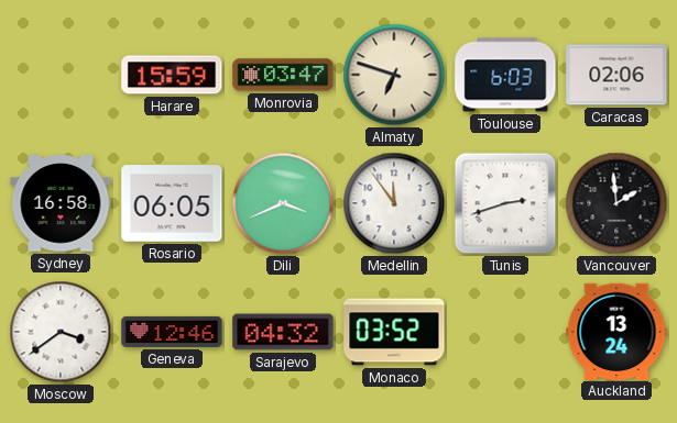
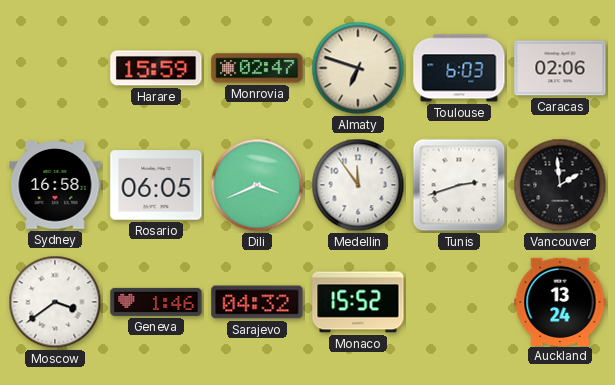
Monrovia: 03:47 -> 02:47
Geneva: 12:46 -> 1:46
Monaco: 03:52 -> 15:52
